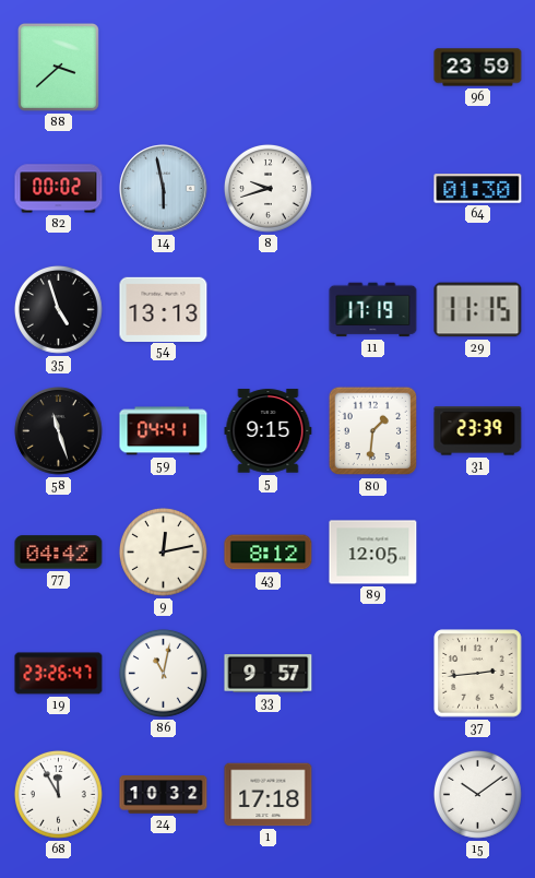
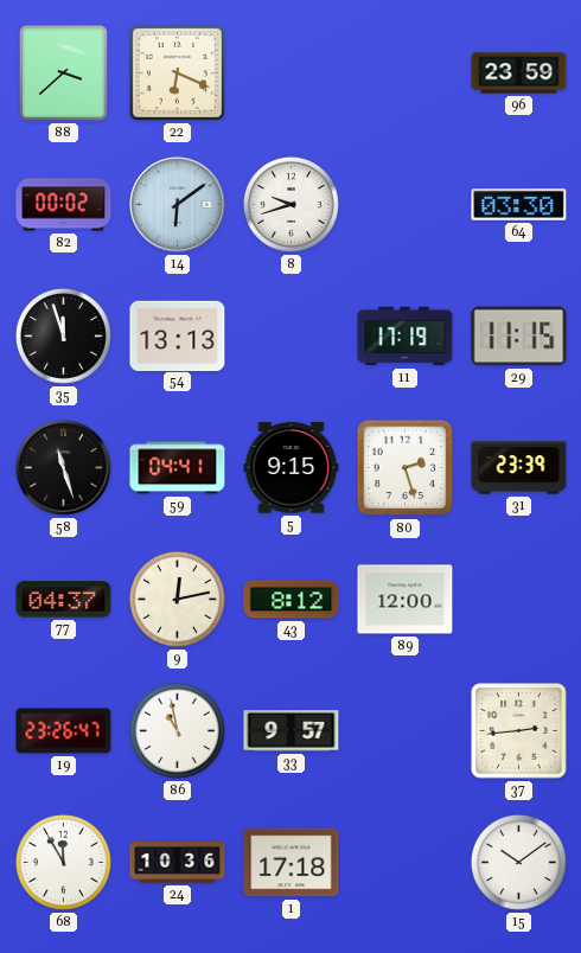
22: none -> 6:19
14: 5:58 -> 6:09
64: 01:30 -> 03:30
35: 4:57 -> 11:57
80: 1:31 -> 2:27
77: 04:42 -> 04:37
89: 12:05 -> 12:00
86: 11:02 -> 10:58
24: 10:32 -> 10:36
